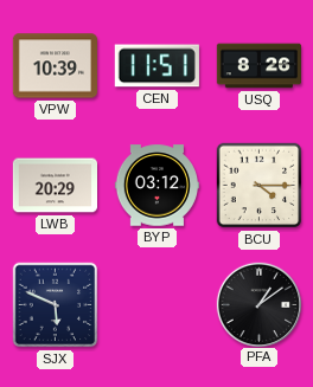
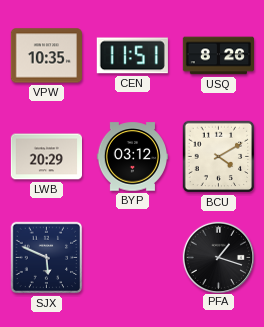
VPW: 10:39 -> 10:35
BCU: 4:15 -> 4:10
PFA: 1:09 -> 1:18
